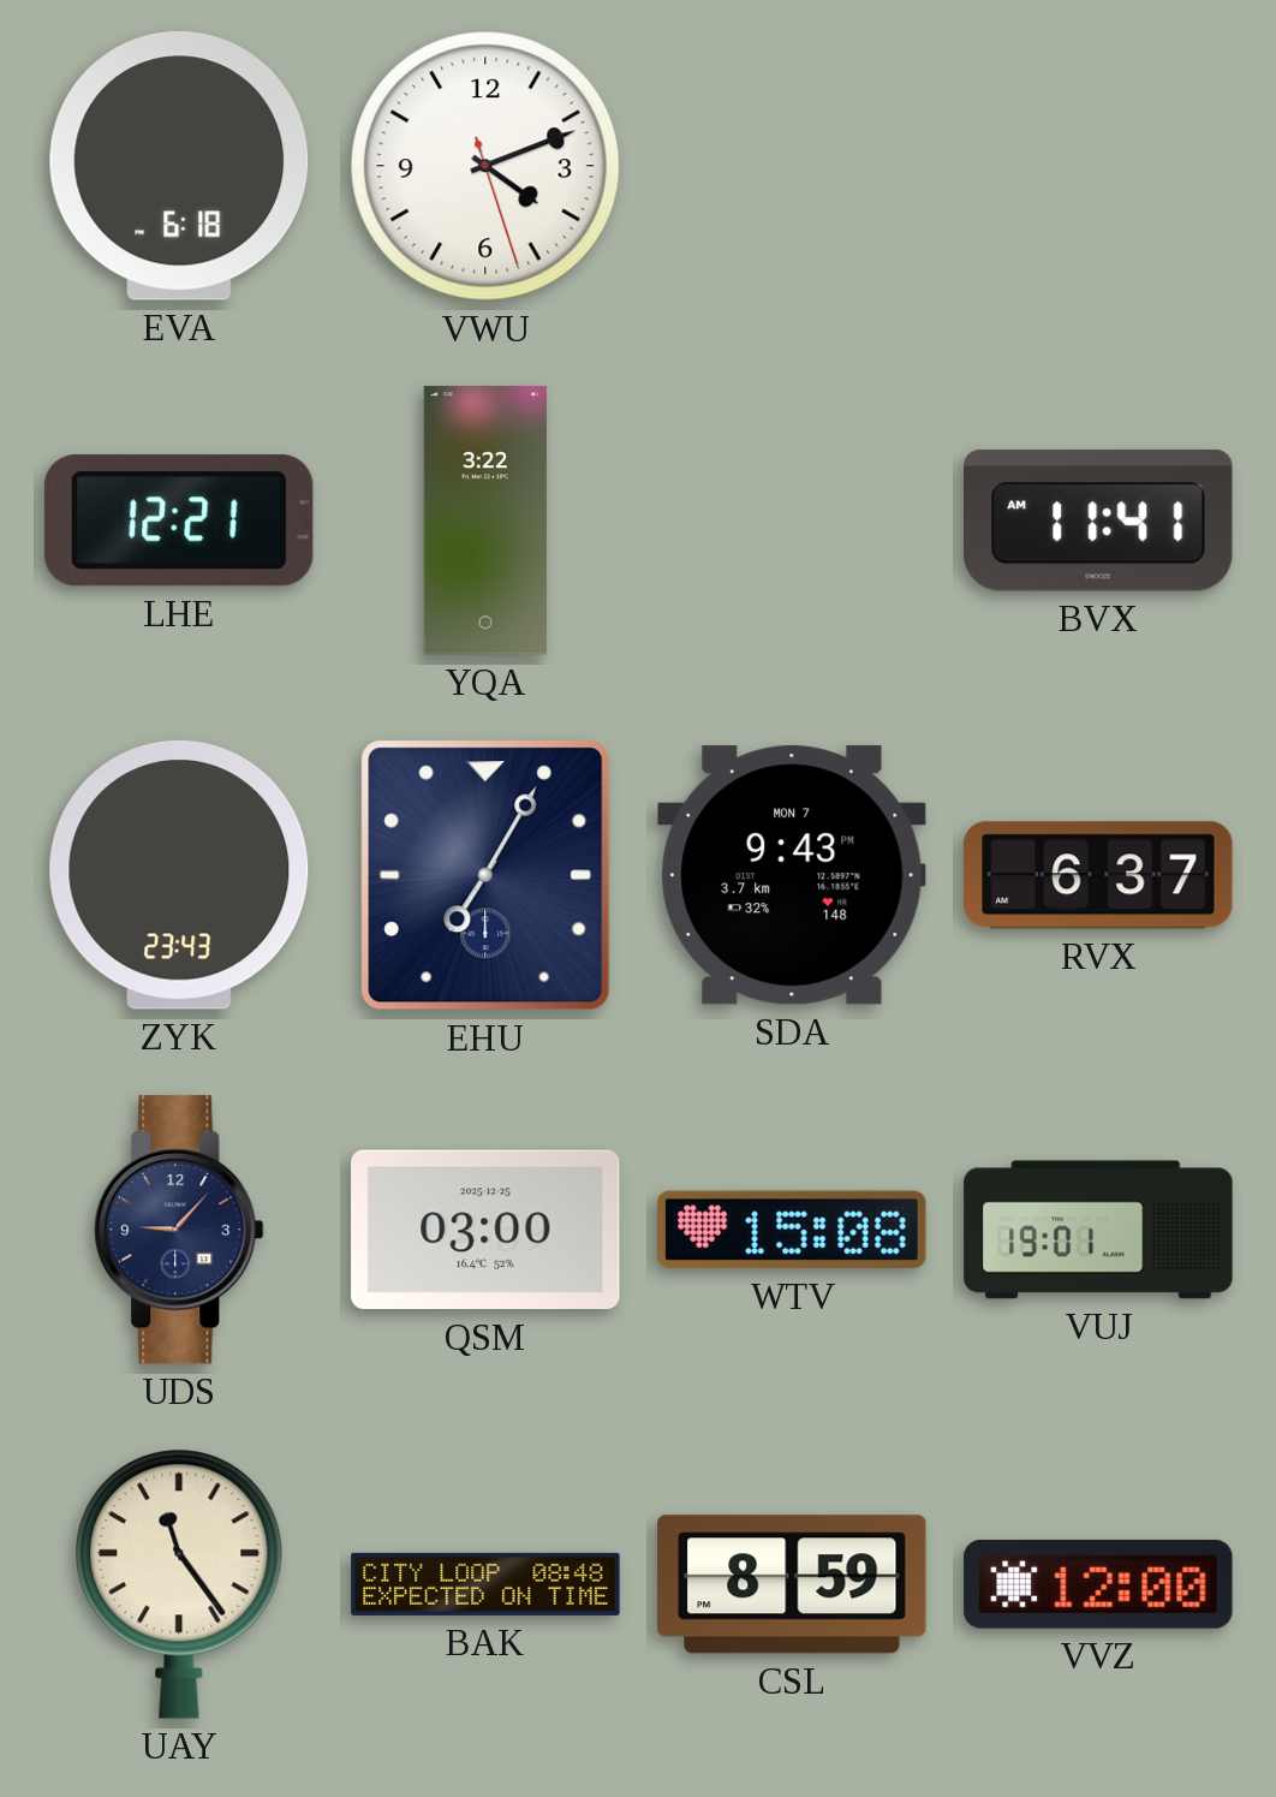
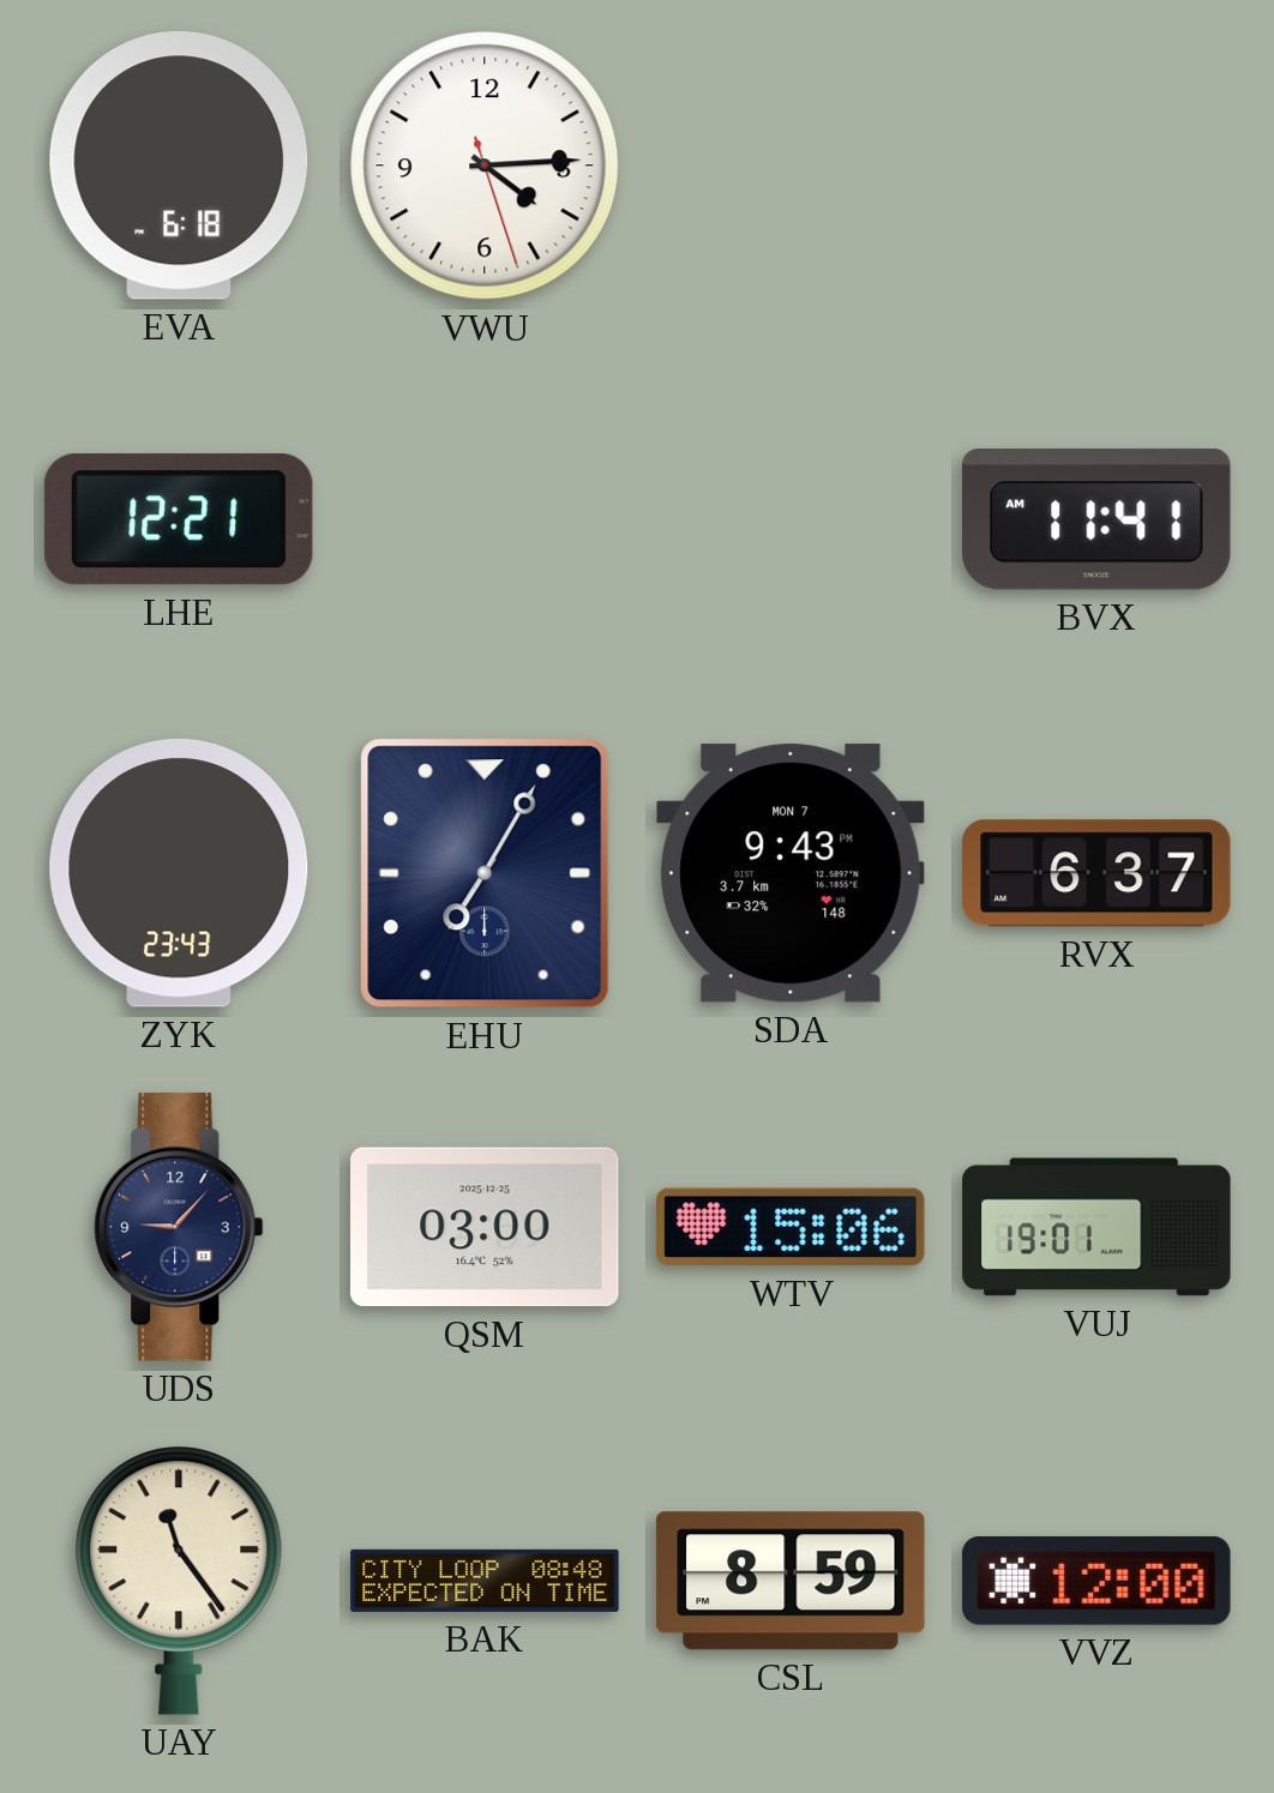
VWU: 4:11 -> 4:14
YQA: 3:22 -> none
WTV: 15:08 -> 15:06
